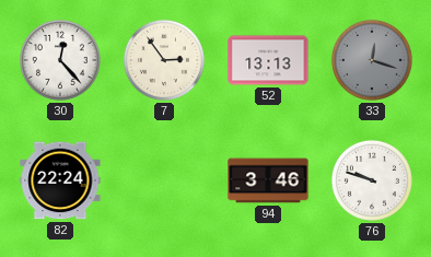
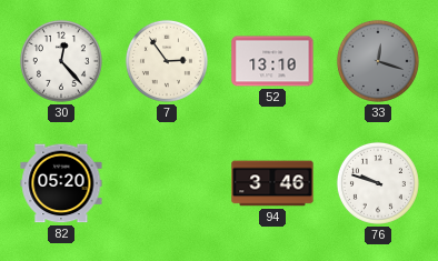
52: 13:13 -> 13:10
82: 22:24 -> 05:20
